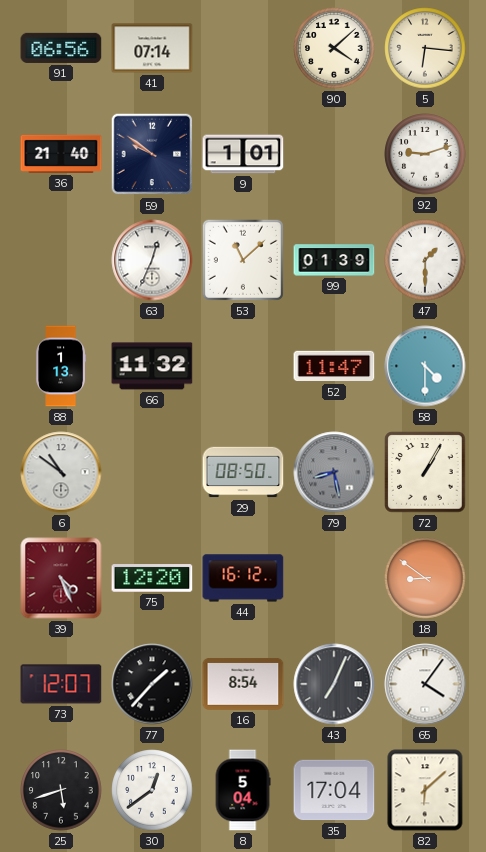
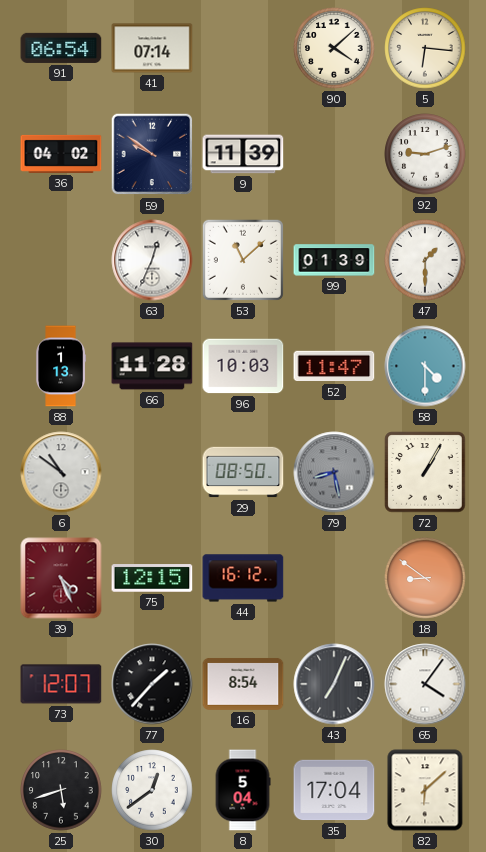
91: 06:56 -> 06:54
36: 21:40 -> 04:02
9: 1:01 -> 11:39
66: 11:32 -> 11:28
96: none -> 10:03
75: 12:20 -> 12:15
